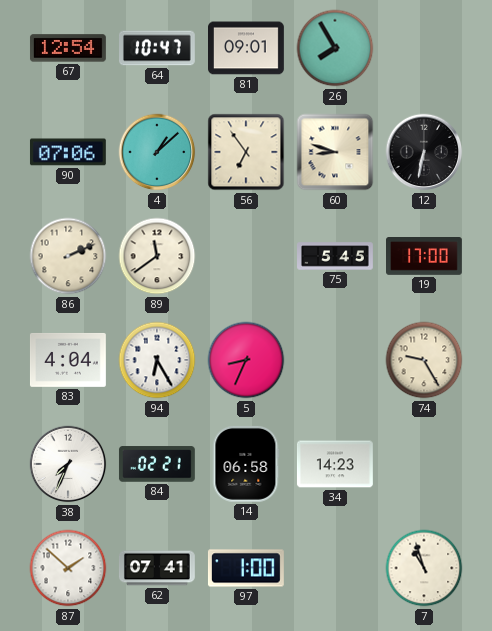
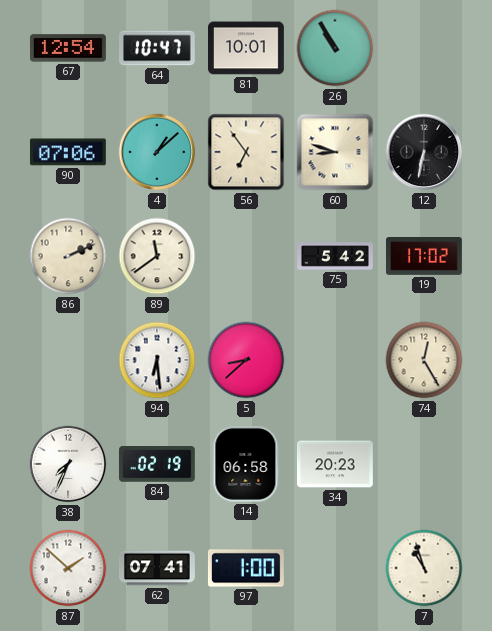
81: 09:01 -> 10:01
26: 7:55 -> 10:55
75: 5:45 -> 5:42
19: 17:00 -> 17:02
83: 4:04 -> none
94: 6:25 -> 6:29
5: 8:34 -> 8:38
74: 9:25 -> 12:25
84: 02:21 -> 02:19
34: 14:23 -> 20:23
